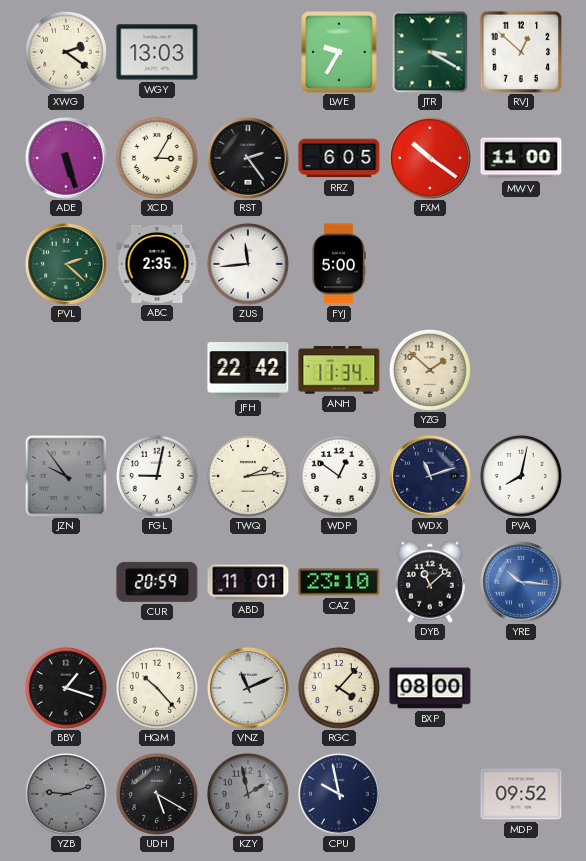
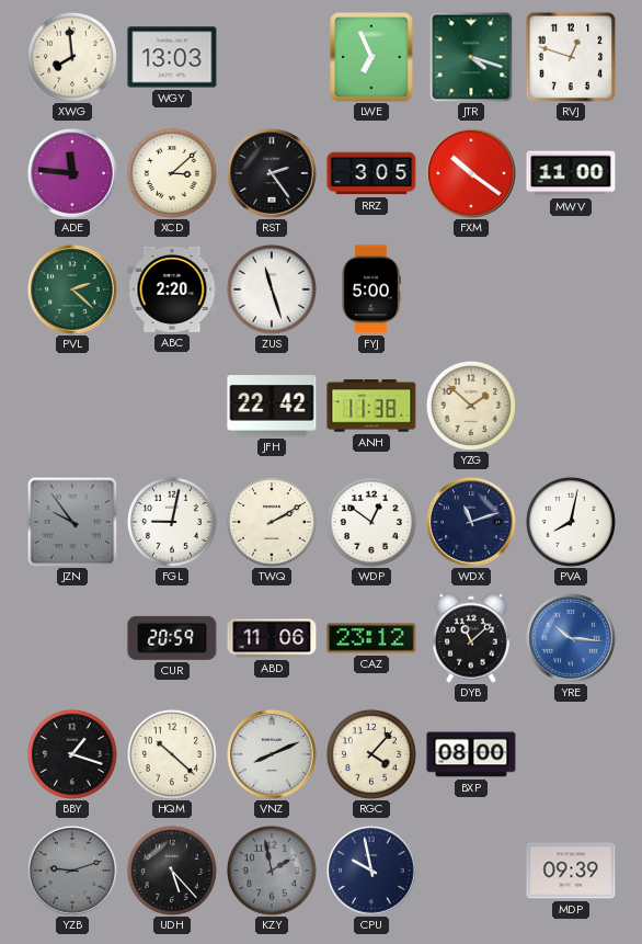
XWG: 2:21 -> 7:59
LWE: 9:35 -> 6:56
JTR: 3:20 -> 4:18
RVJ: 12:52 -> 12:48
ADE: 5:27 -> 11:46
XCD: 3:05 -> 3:08
RRZ: 6:05 -> 3:05
ABC: 2:35 -> 2:20
ZUS: 11:44 -> 11:27
ANH: 11:34 -> 11:38
TWQ: 2:14 -> 2:10
ABD: 11:01 -> 11:06
CAZ: 23:10 -> 23:12
HQM: 10:23 -> 10:22
VNZ: 11:11 -> 8:11
UDH: 5:20 -> 5:23
MDP: 09:52 -> 09:39
